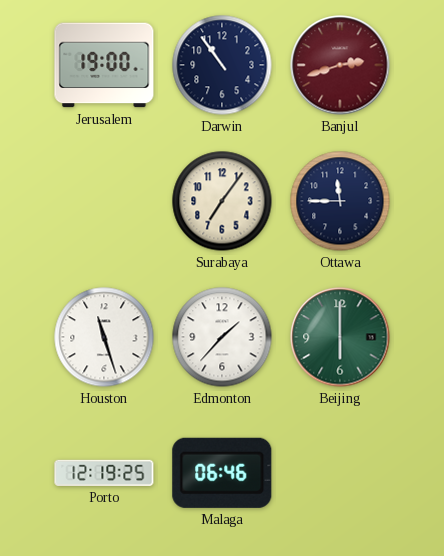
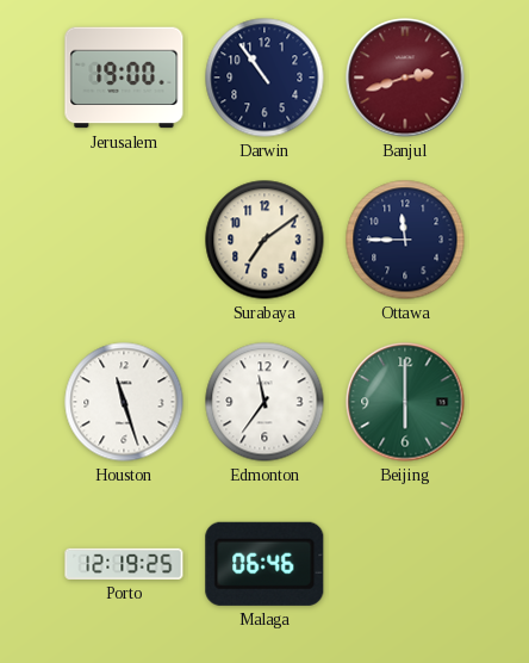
Surabaya: 7:06 -> 7:09
Edmonton: 1:37 -> 11:36
